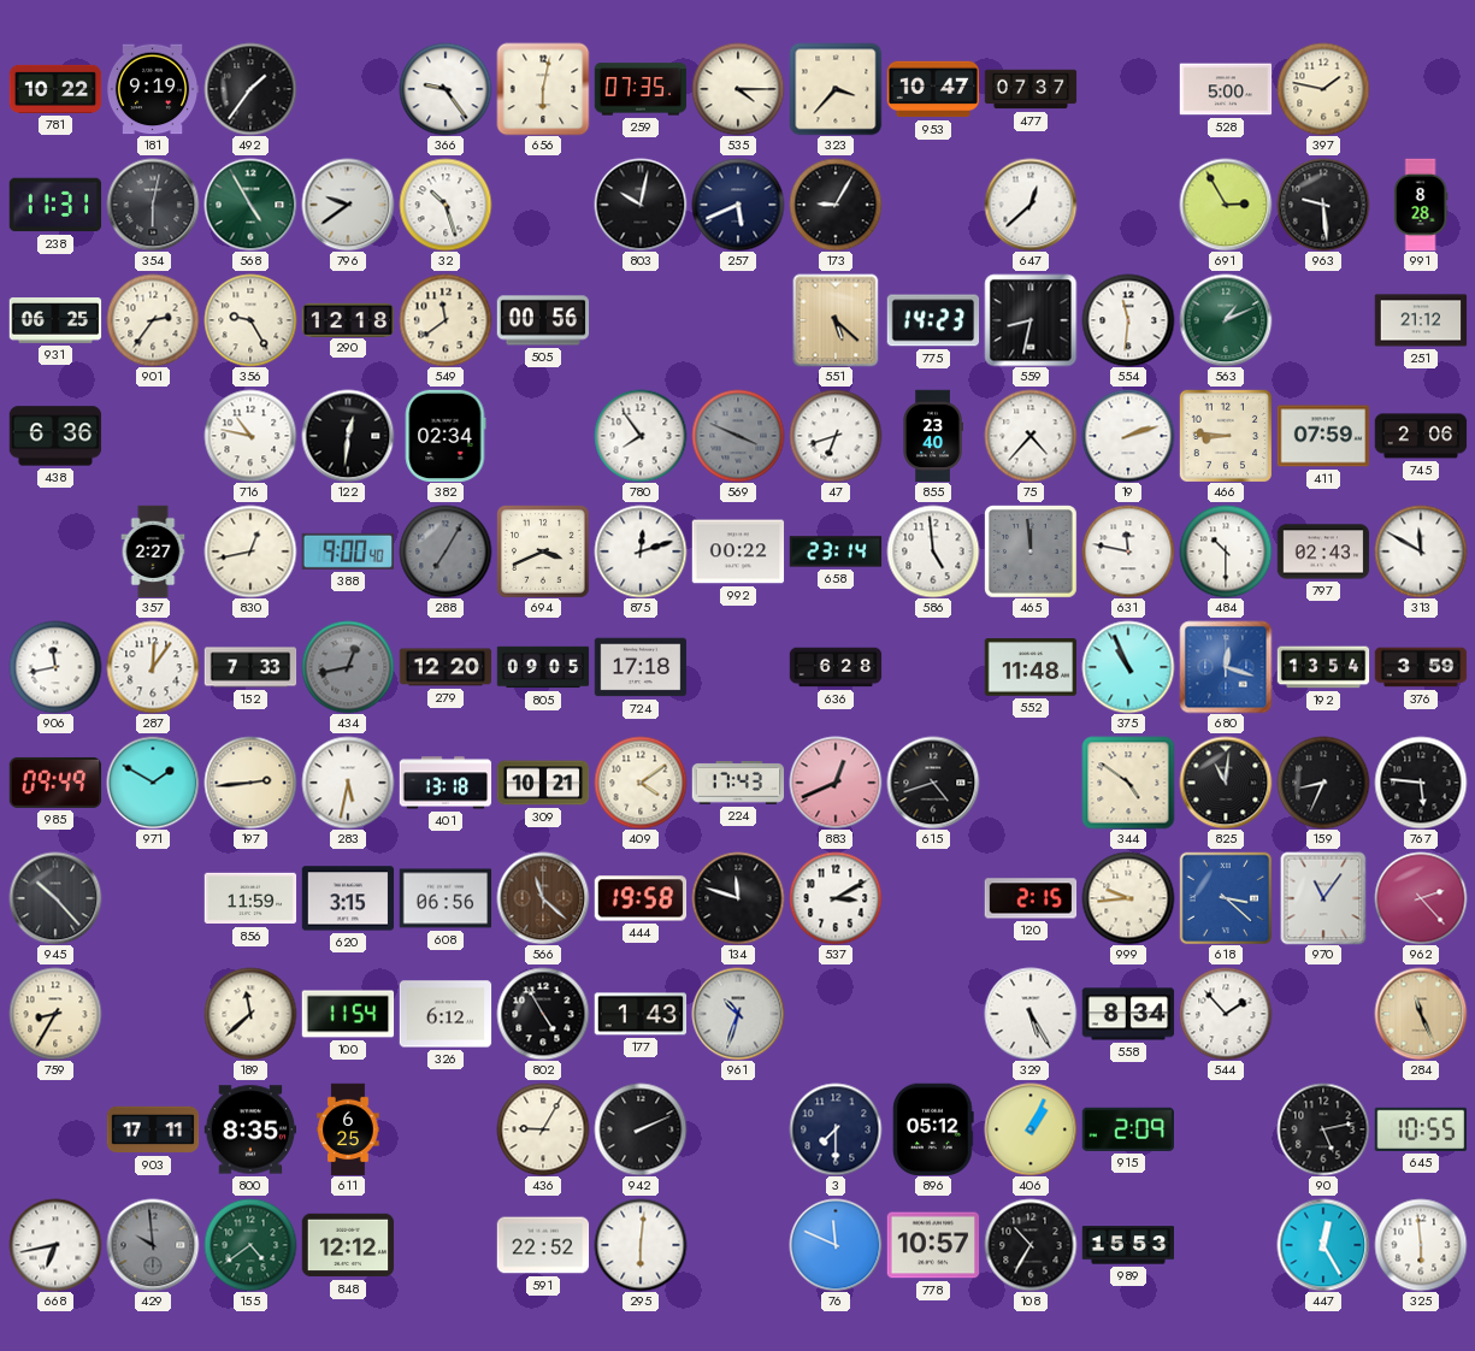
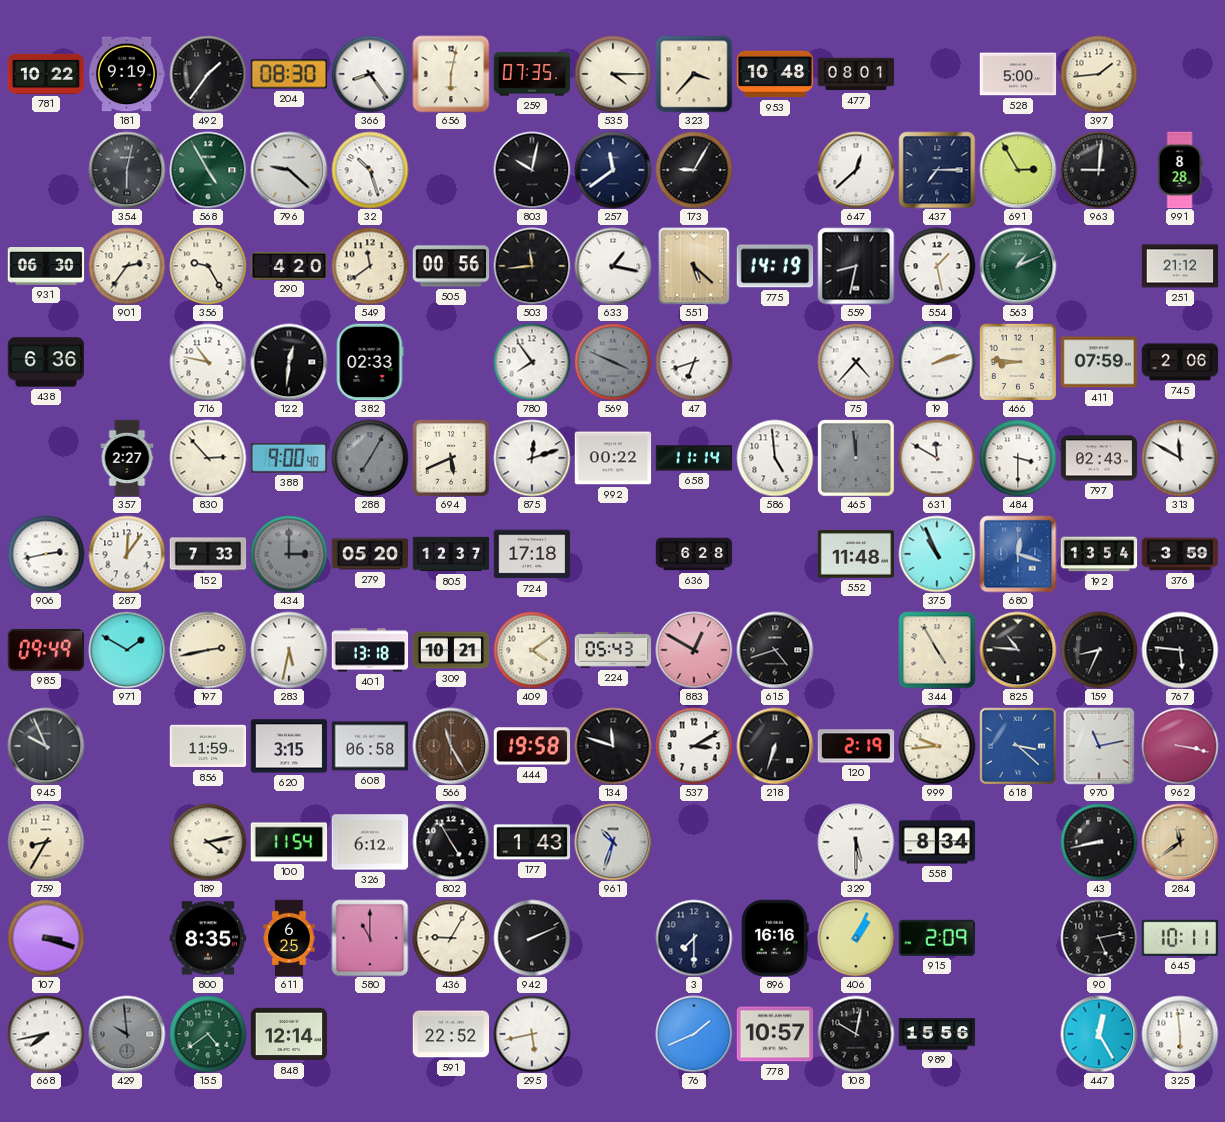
204: none -> 08:30
366: 9:24 -> 8:24
953: 10:47 -> 10:48
477: 07:37 -> 08:01
397: 1:47 -> 1:44
238: 11:31 -> none
796: 9:39 -> 9:22
257: 5:41 -> 11:39
437: none -> 7:15
963: 9:29 -> 9:01
931: 06:25 -> 06:30
290: 12:18 -> 4:20
503: none -> 11:44
633: none -> 1:17
775: 14:23 -> 14:19
554: 11:31 -> 1:28
382: 02:34 -> 02:33
855: 23:40 -> none
830: 12:43 -> 2:53
694: 3:41 -> 5:41
658: 23:14 -> 11:14
631: 11:47 -> 11:50
484: 10:30 -> 3:30
906: 11:43 -> 2:43
434: 12:43 -> 3:00
279: 12:20 -> 05:20
805: 09:05 -> 12:37
197: 2:44 -> 2:43
224: 17:43 -> 05:43
883: 12:41 -> 12:50
344: 4:51 -> 4:55
825: 11:01 -> 10:46
945: 10:23 -> 9:56
608: 06:56 -> 06:58
566: 11:22 -> 11:25
218: none -> 6:33
120: 2:15 -> 2:19
970: 11:06 -> 11:13
962: 2:23 -> 3:17
189: 11:38 -> 4:13
329: 5:25 -> 5:30
544: 1:53 -> none
43: none -> 8:43
284: 11:26 -> 11:39
107: none -> 3:18
903: 17:11 -> none
580: none -> 11:00
896: 05:12 -> 16:16
645: 10:55 -> 10:11
668: 6:43 -> 7:43
848: 12:12 -> 12:14
295: 6:01 -> 5:43
76: 11:49 -> 1:41
108: 10:35 -> 10:02
989: 15:53 -> 15:56
